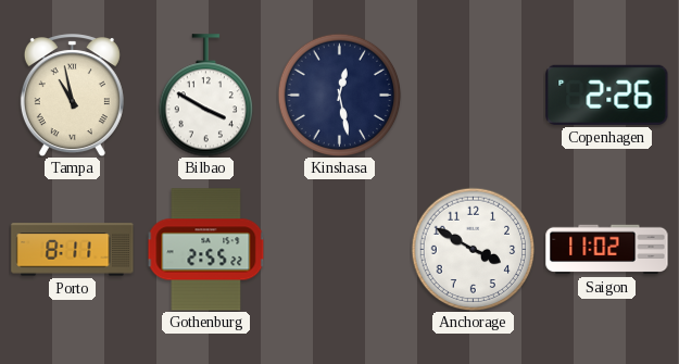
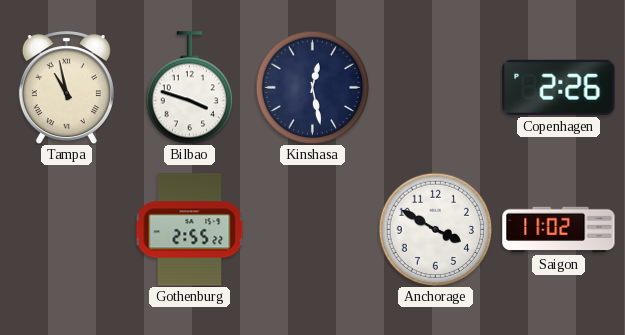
Bilbao: 3:50 -> 3:48
Porto: 8:11 -> none
